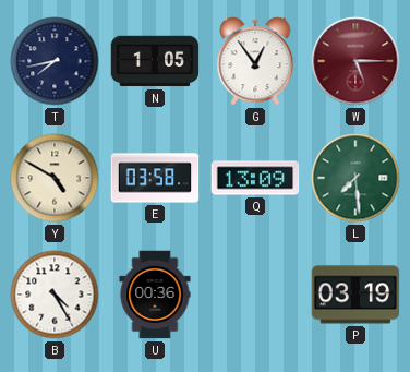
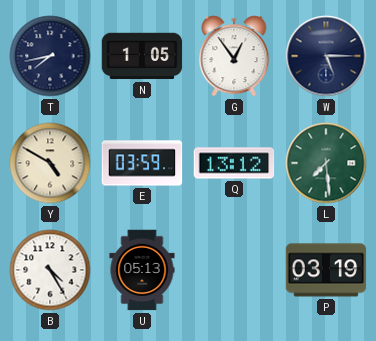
W dial: burgundy -> navy
E: 03:58 -> 03:59
Q: 13:09 -> 13:12
U: 00:36 -> 05:13
